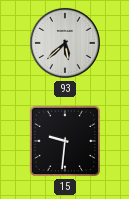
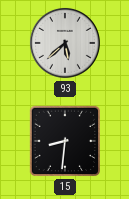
15: 9:31 -> 8:31
